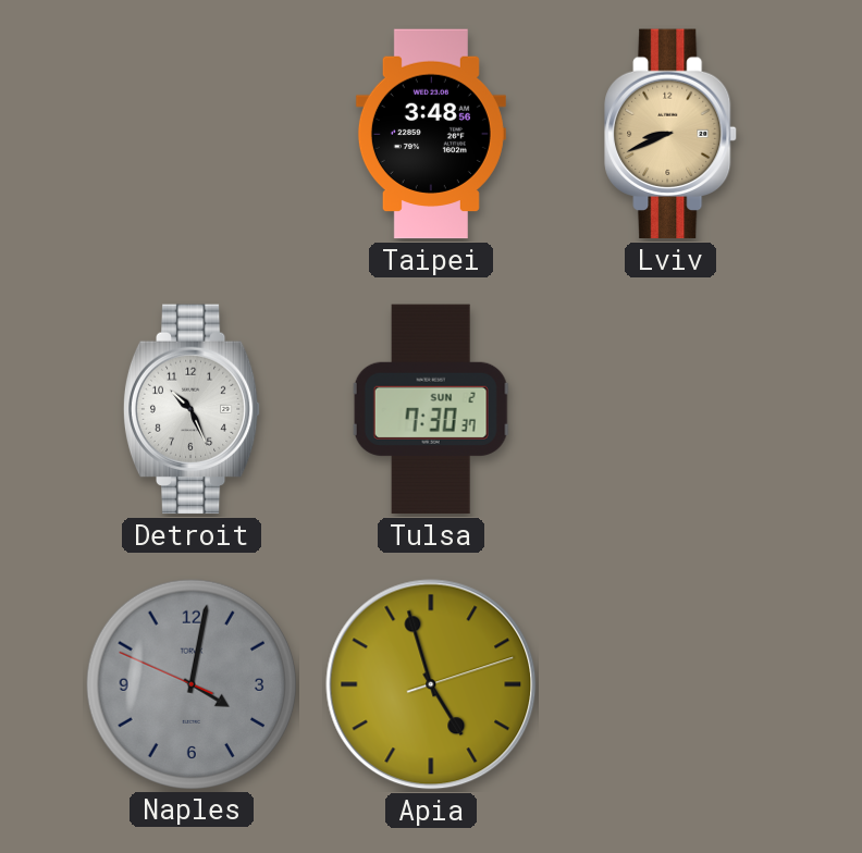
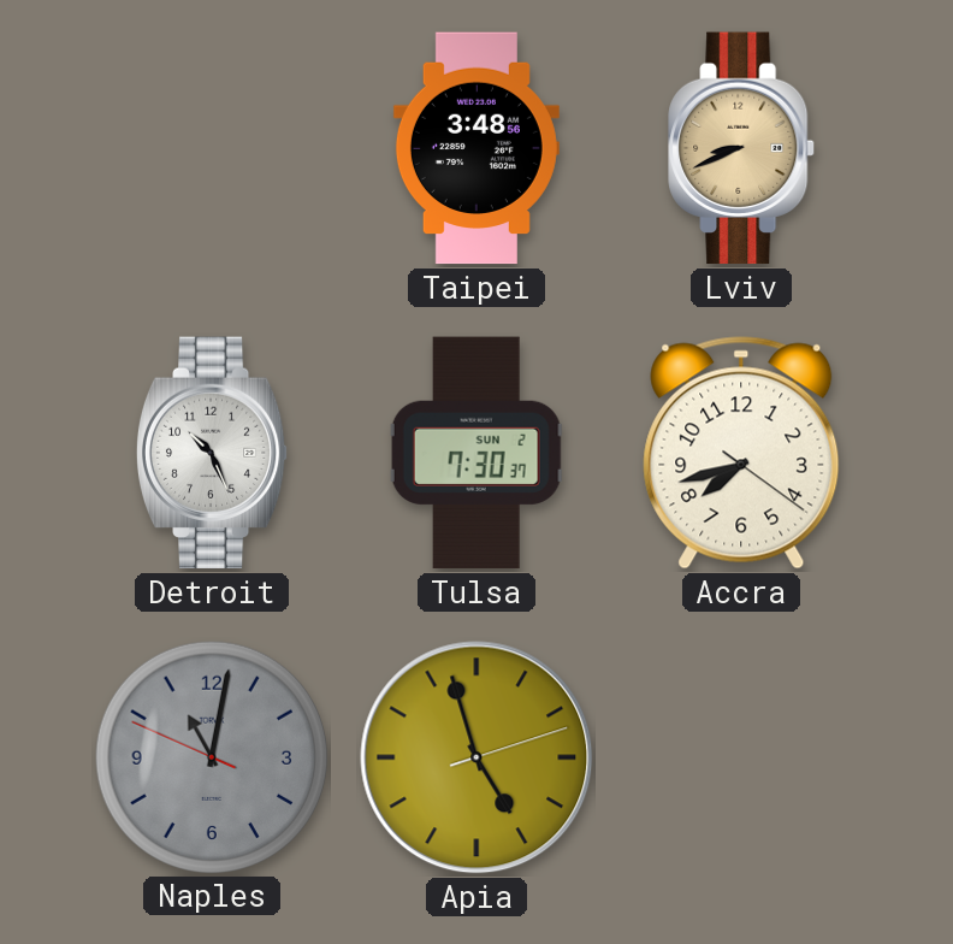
Accra: none -> 7:42
Naples: 4:01 -> 11:01
